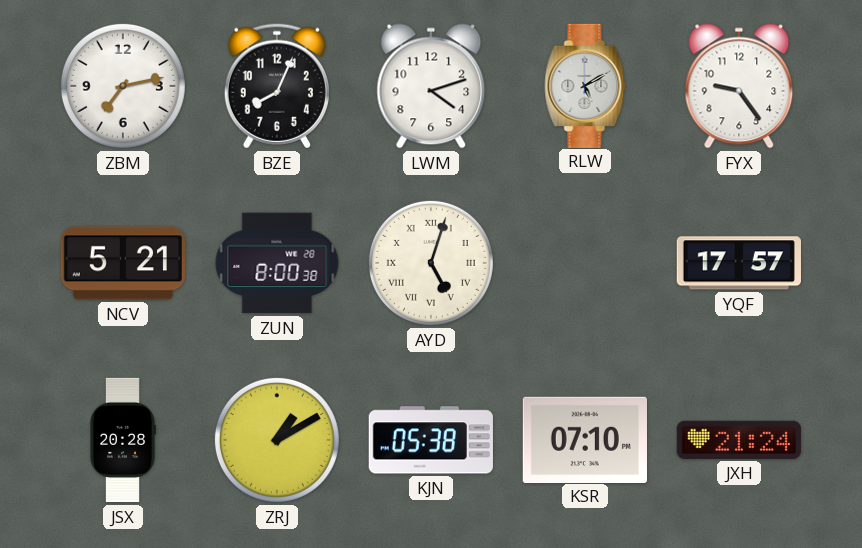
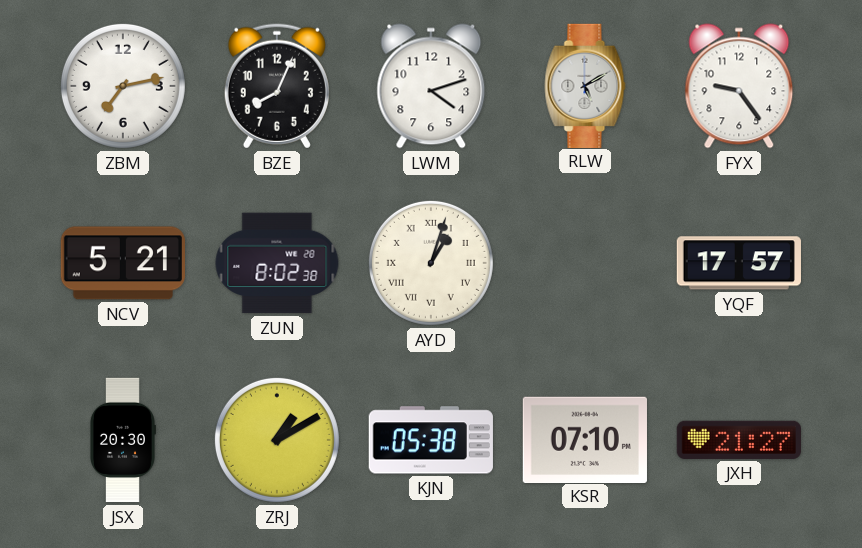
ZUN: 8:00 -> 8:02
AYD: 5:03 -> 1:03
JSX: 20:28 -> 20:30
JXH: 21:24 -> 21:27
